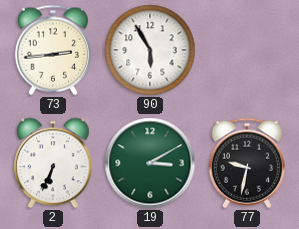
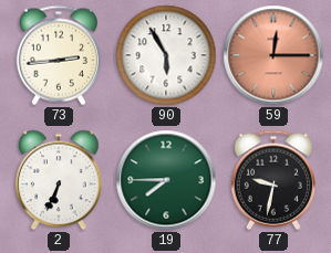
59: none -> 12:15
19: 3:10 -> 7:45
